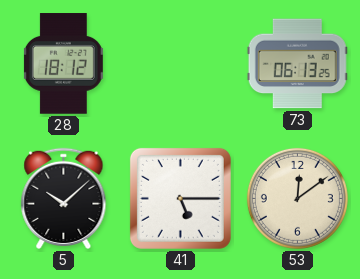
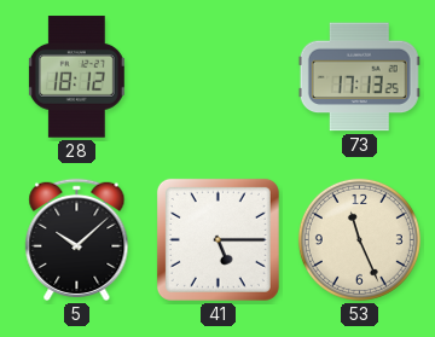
73: 06:13 -> 17:13
53: 12:09 -> 11:26
